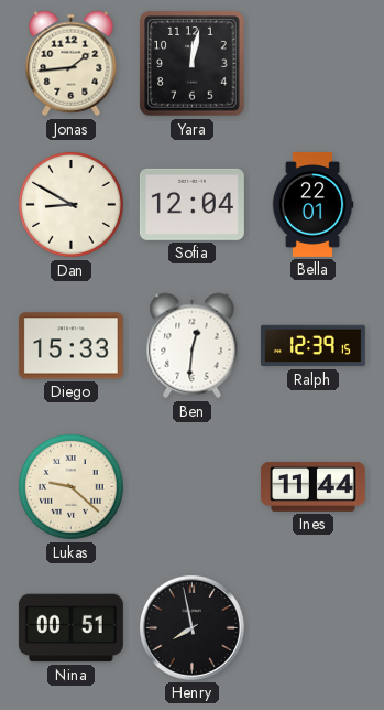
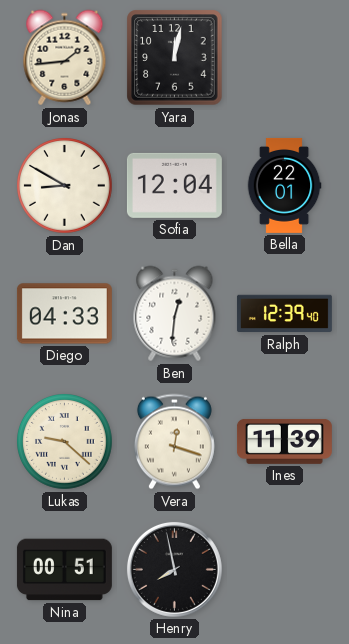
Diego: 15:33 -> 04:33
Ralph: 12:39:15 -> 12:39:40
Vera: none -> 12:18
Ines: 11:44 -> 11:39
